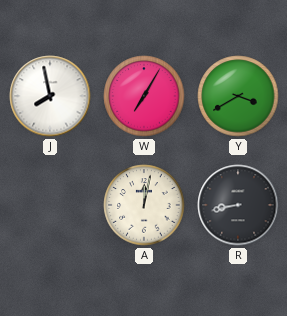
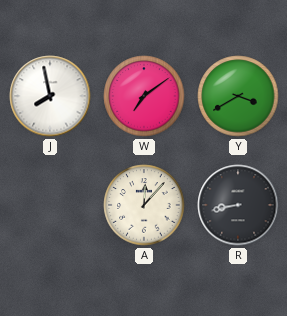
W: 7:05 -> 7:09
A: 12:02 -> 12:07
